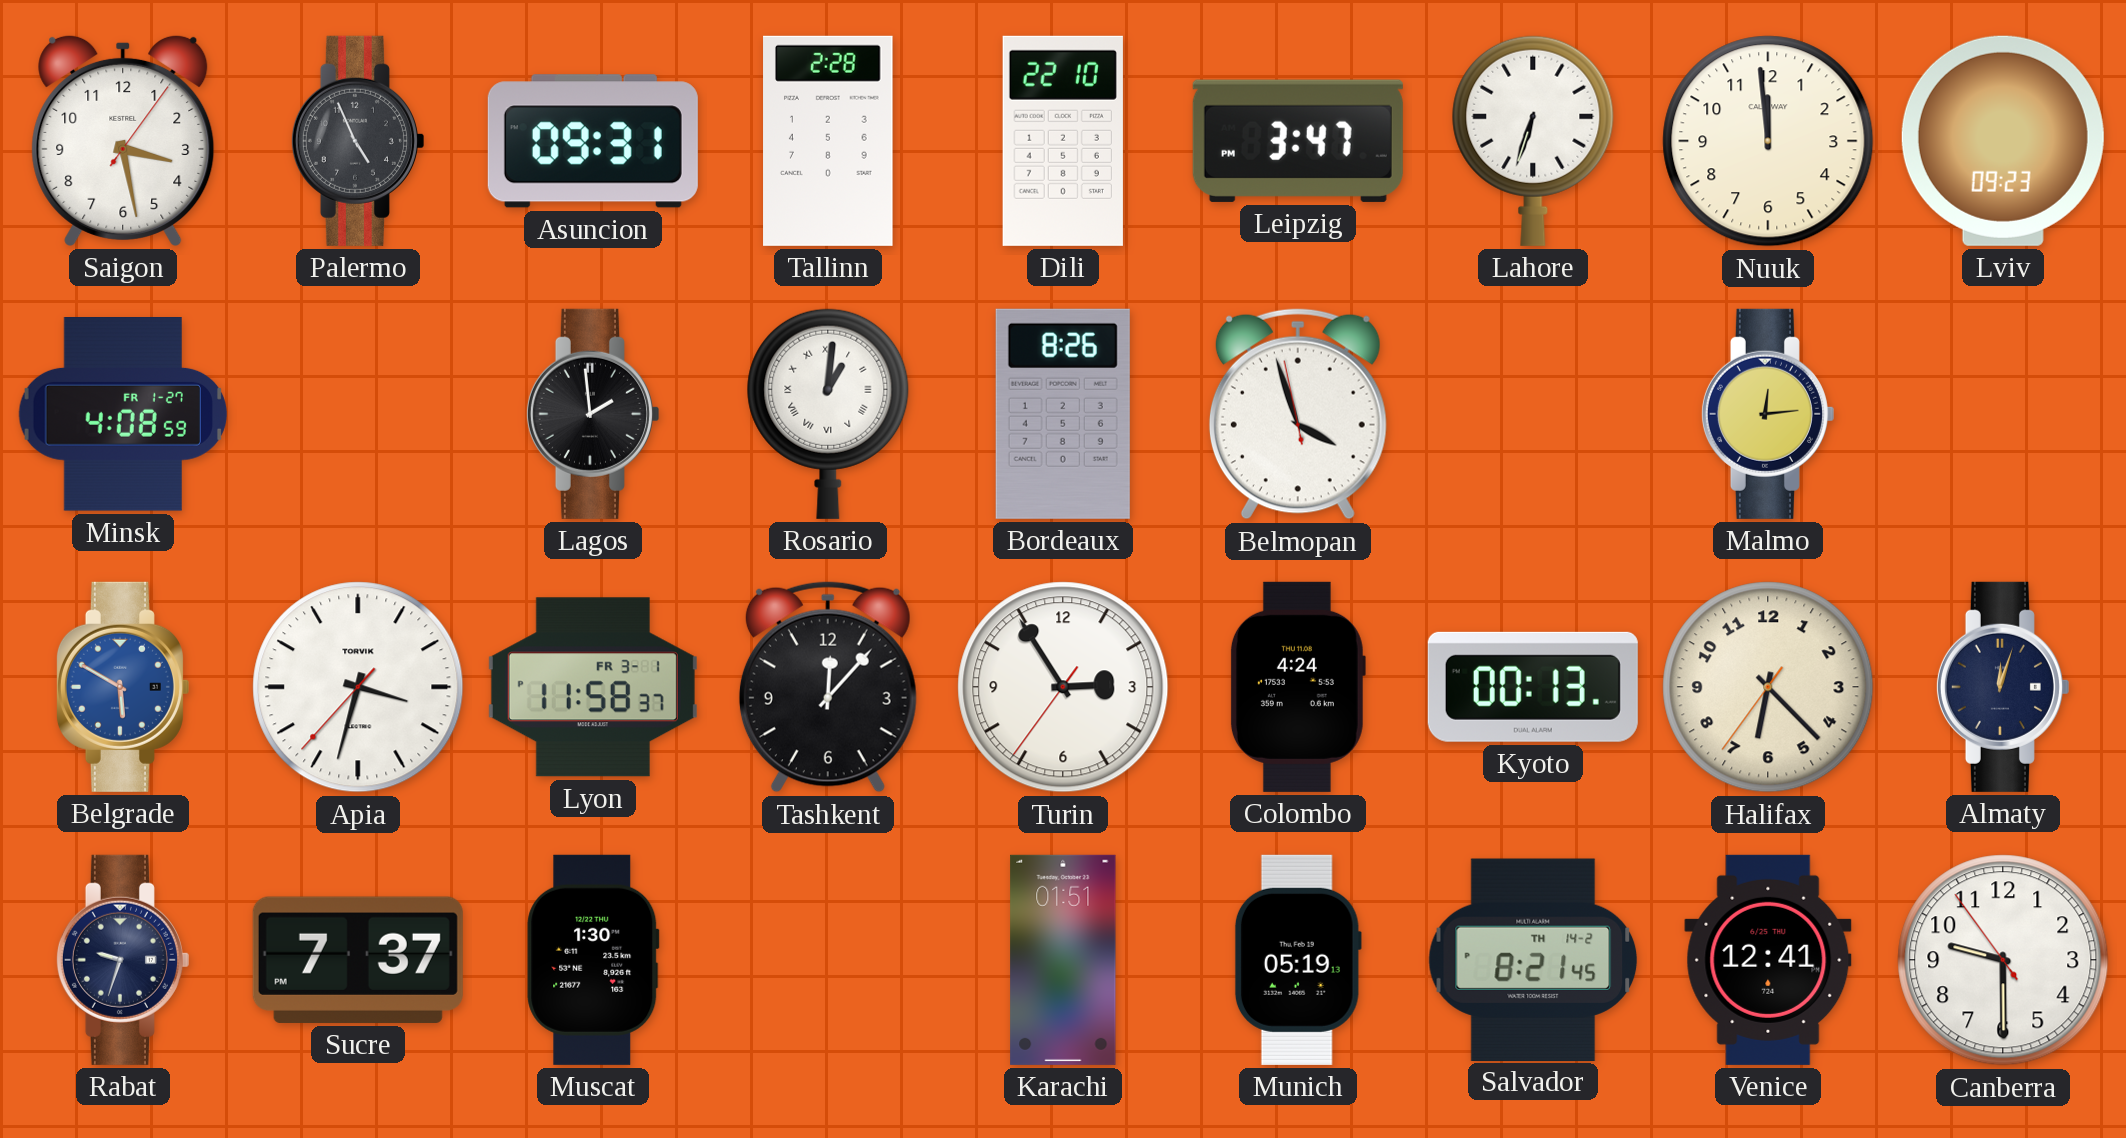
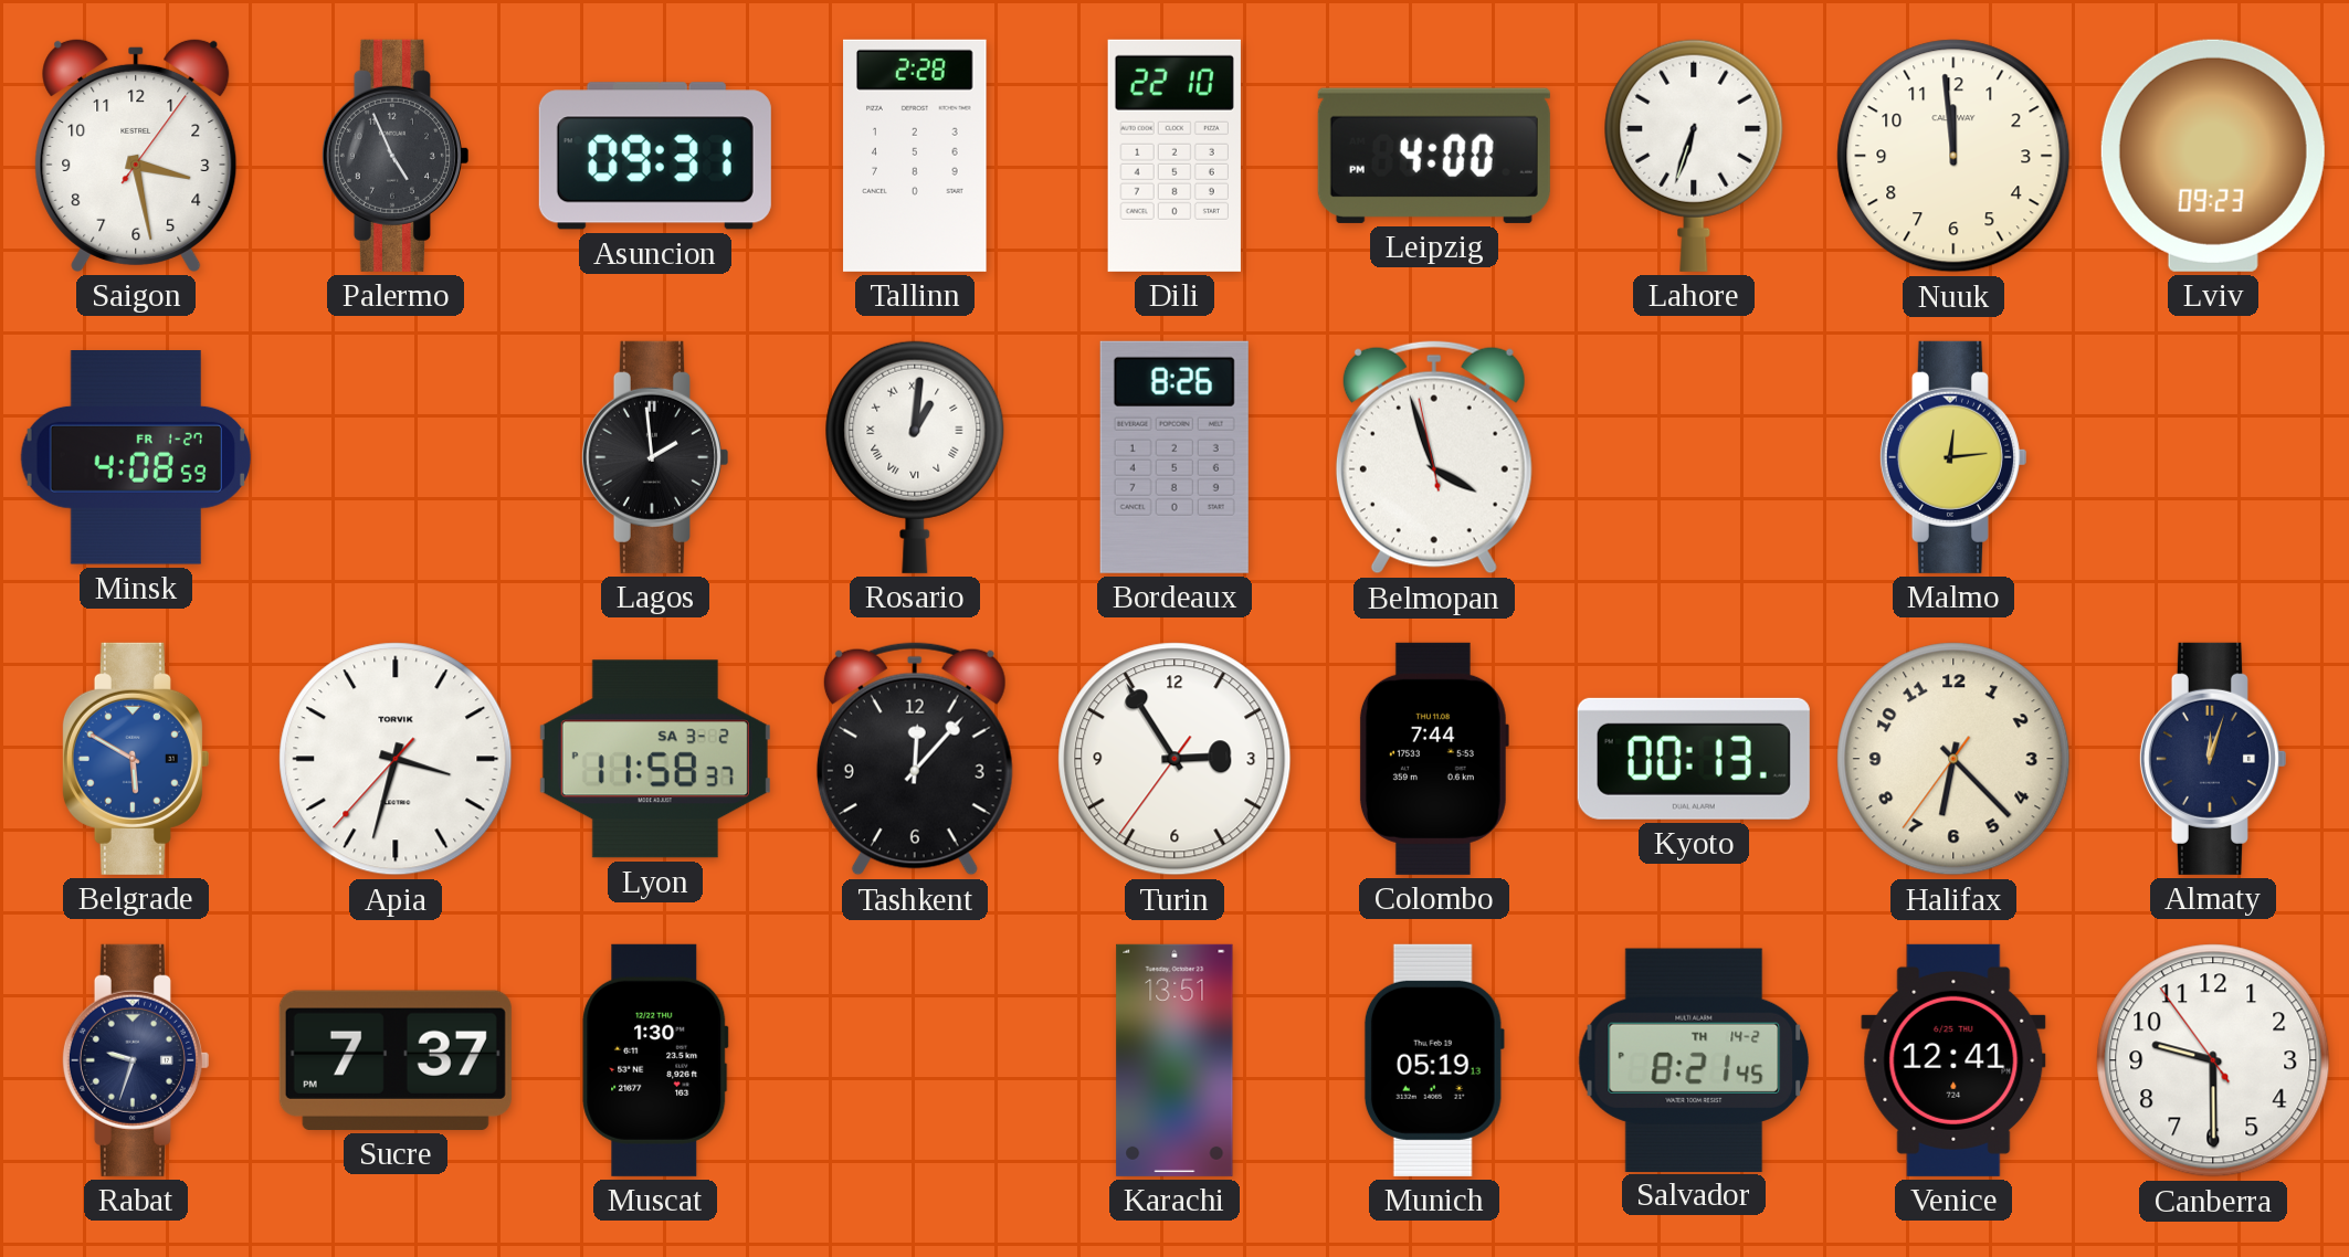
Leipzig: 3:47 -> 4:00
Lyon date: FR 3-1 -> SA 3-2
Colombo: 4:24 -> 7:44
Karachi: 01:51 -> 13:51
